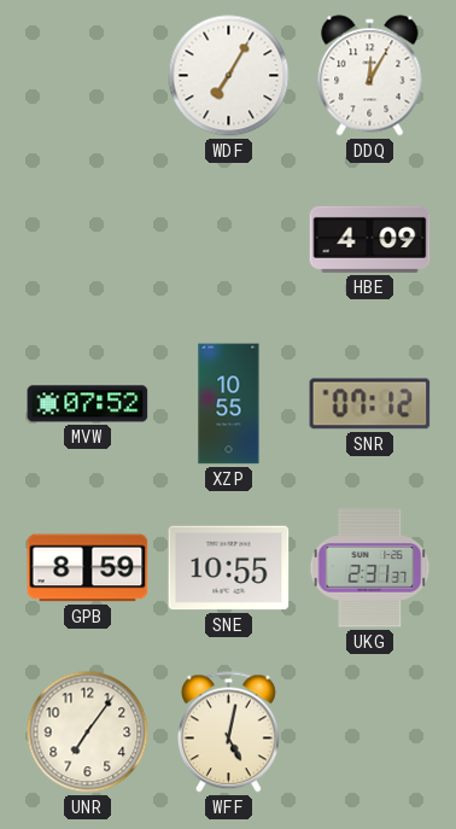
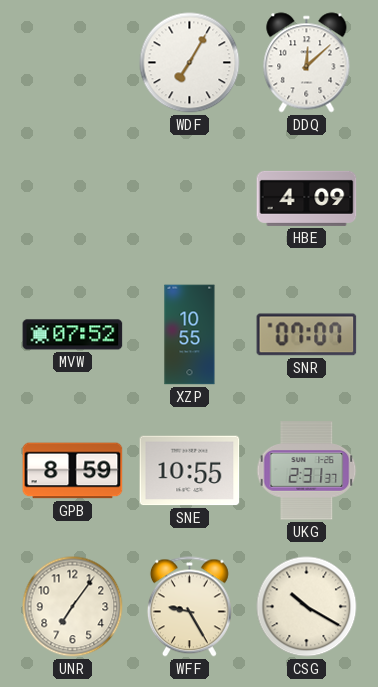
DDQ: 12:05 -> 12:08
SNR: 07:12 -> 07:07
WFF: 5:02 -> 9:25
CSG: none -> 10:20
